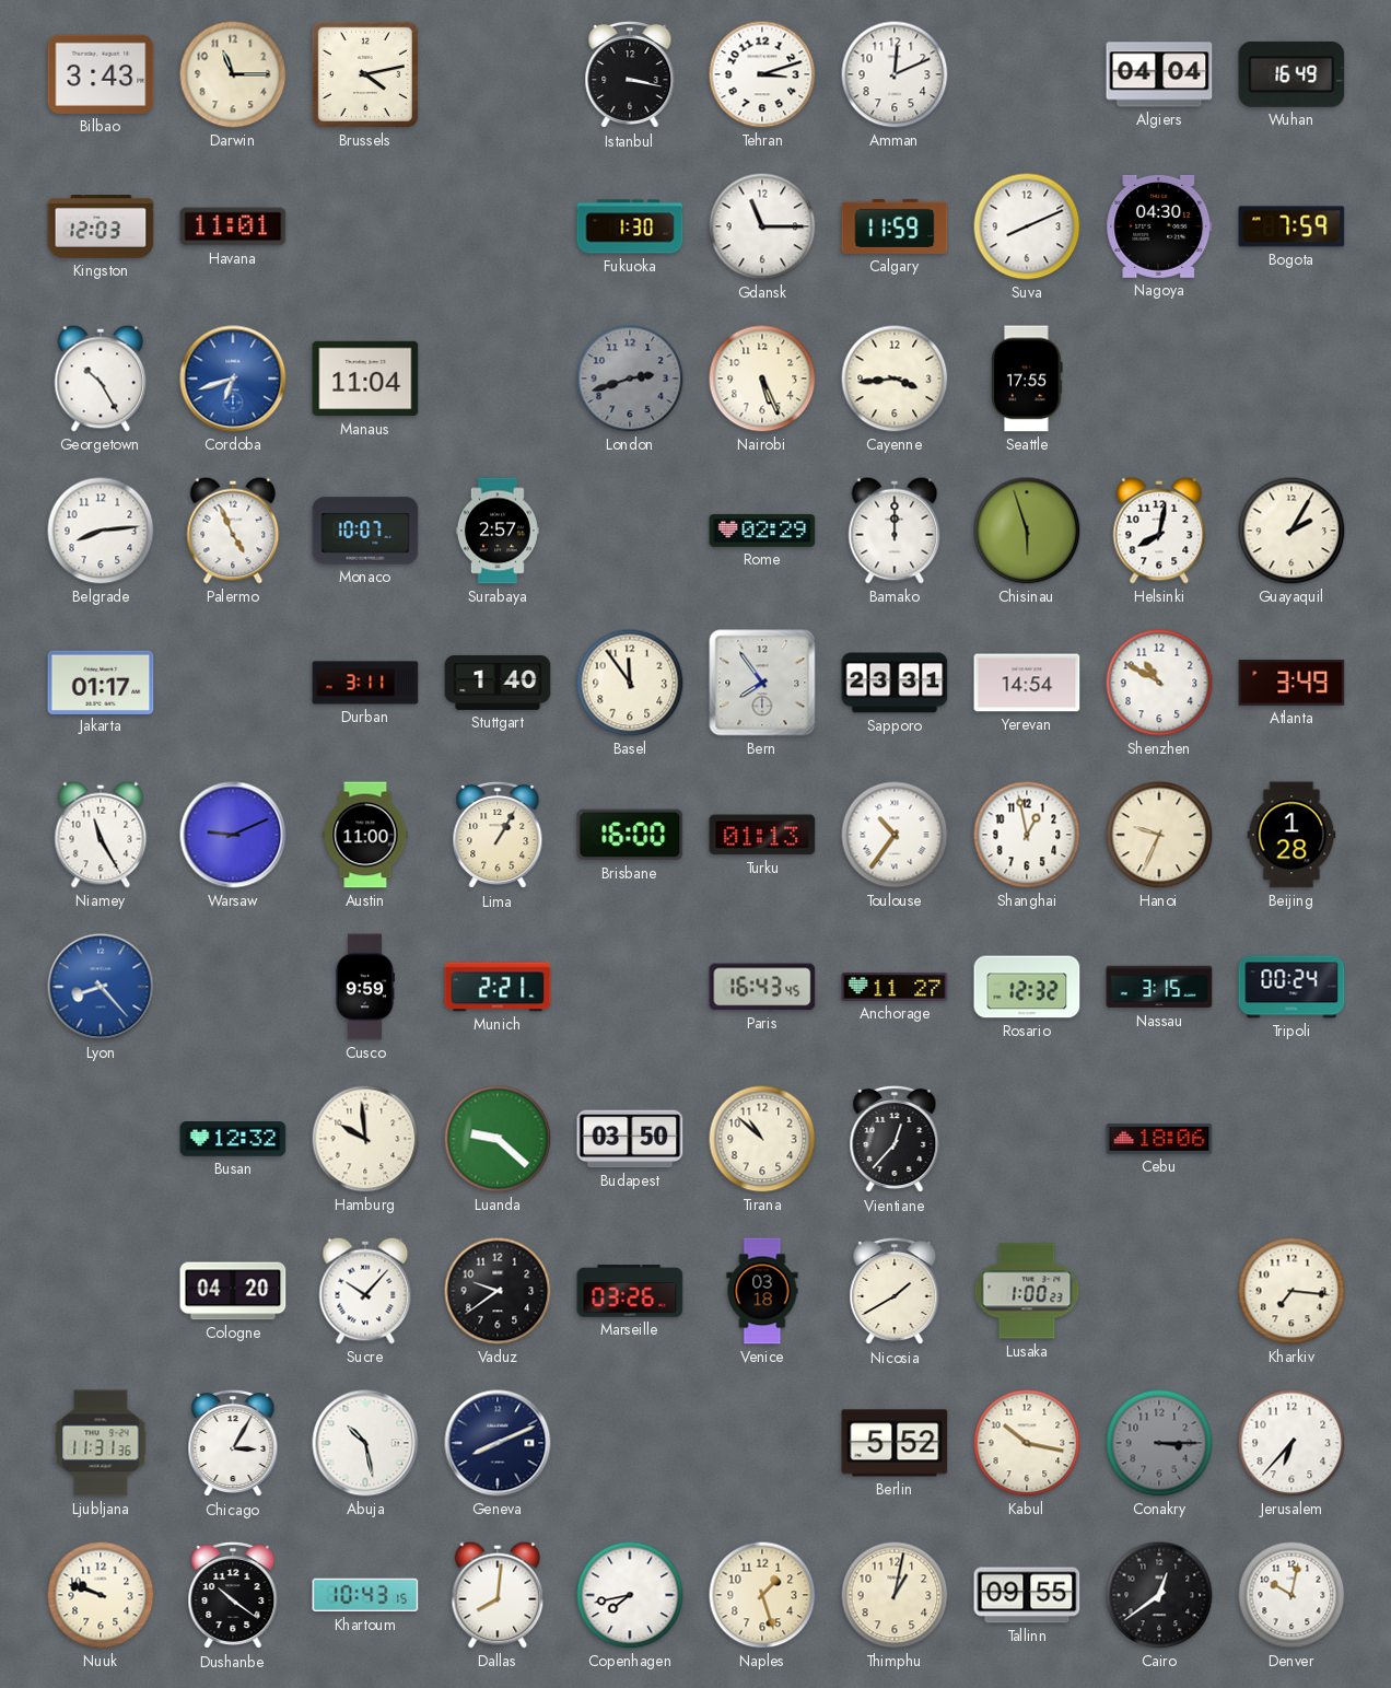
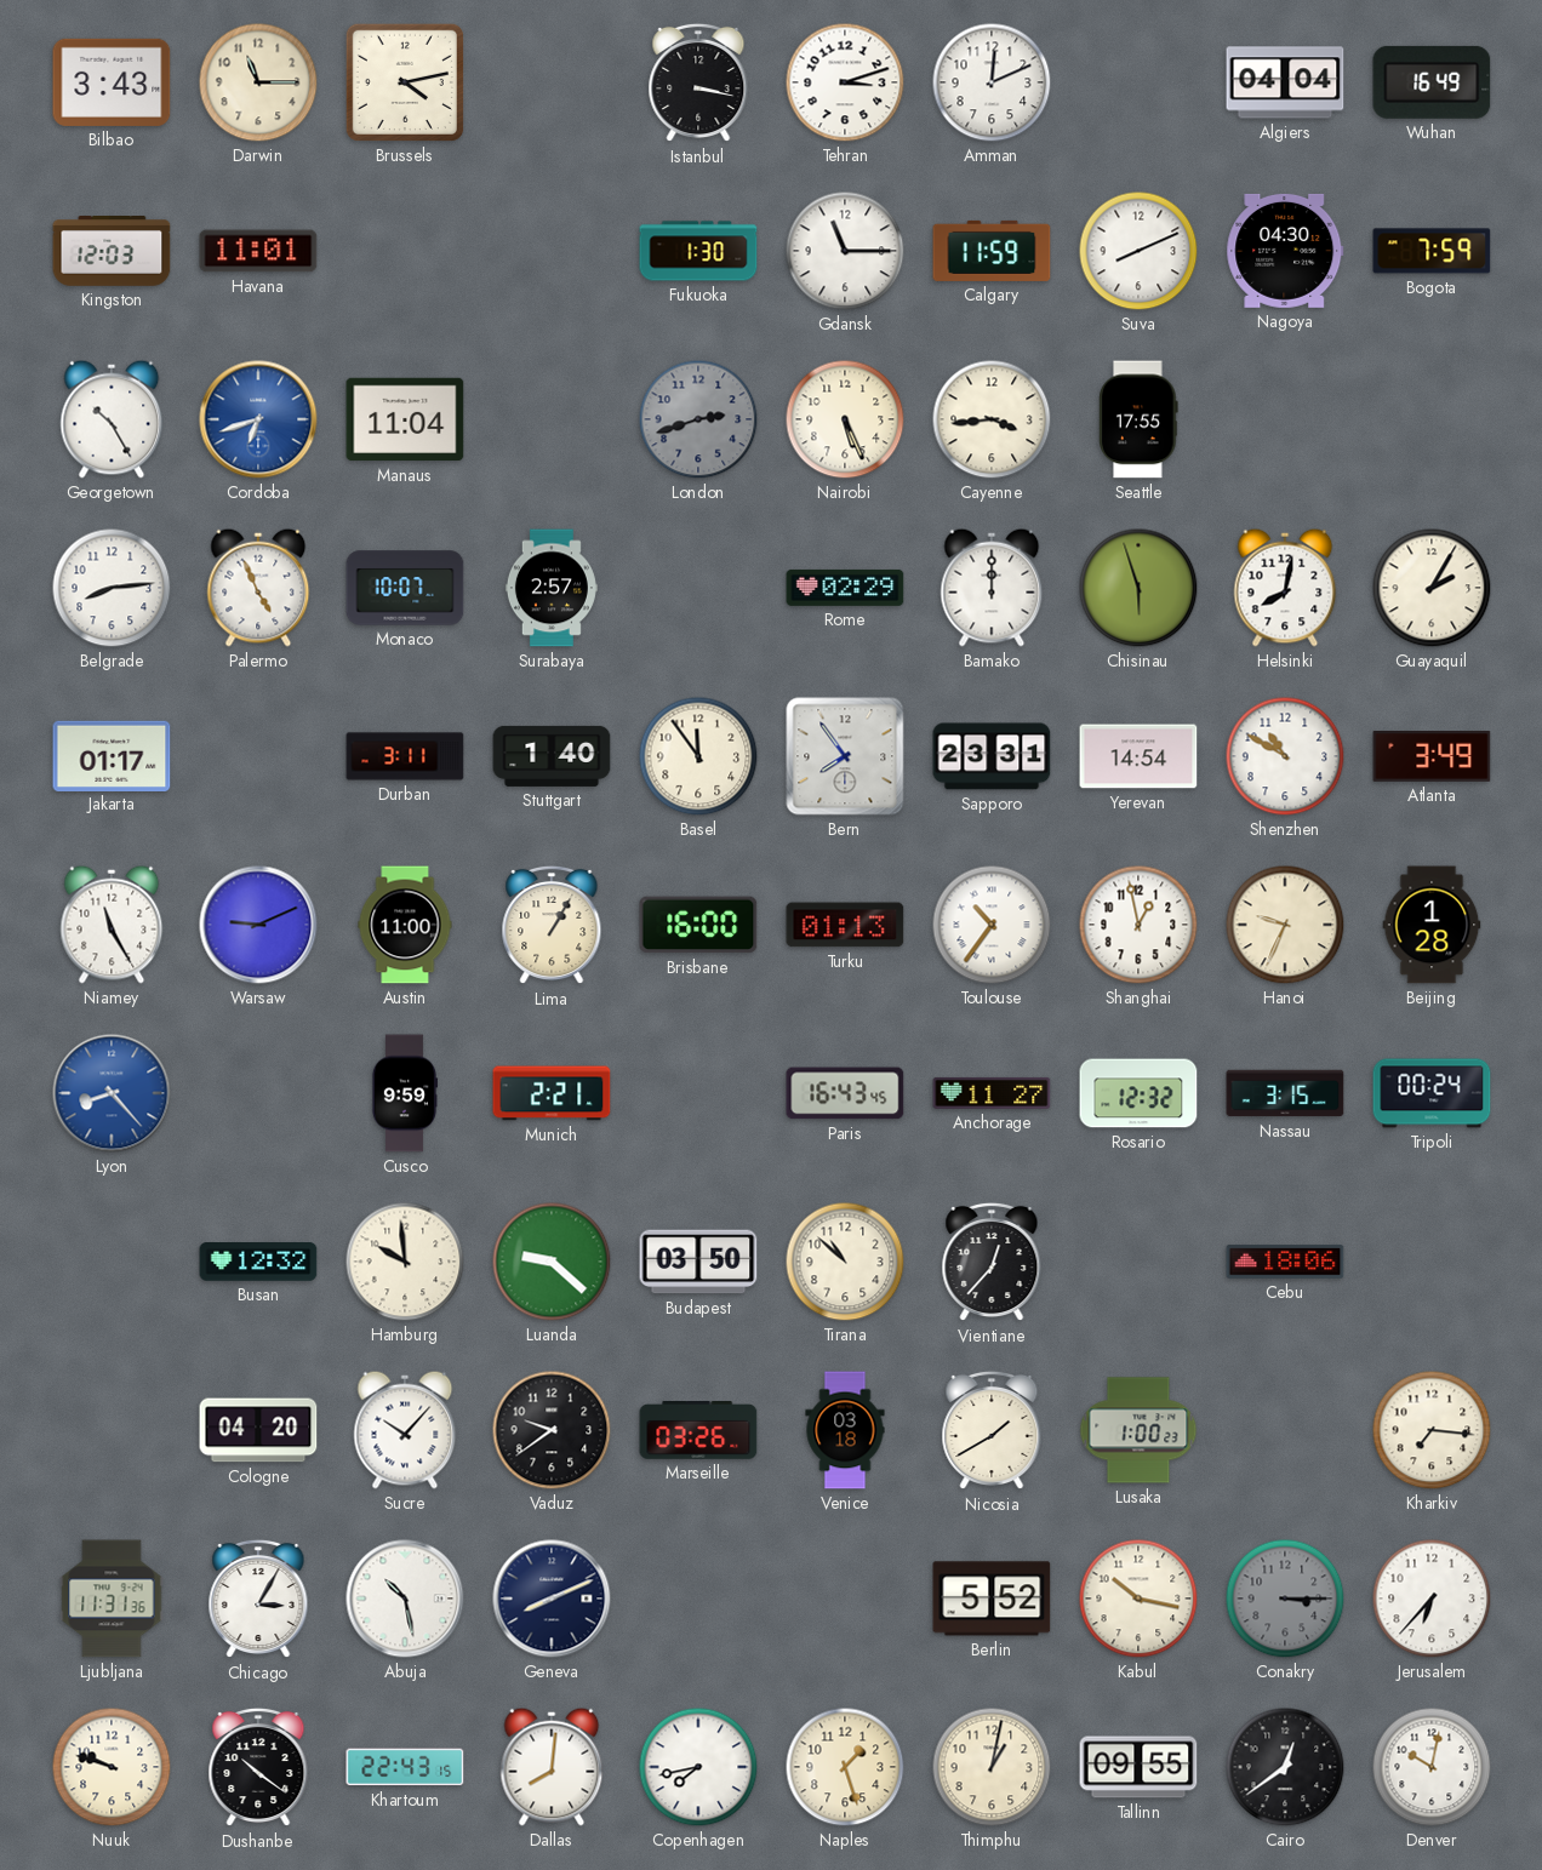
Khartoum: 10:43 -> 22:43
